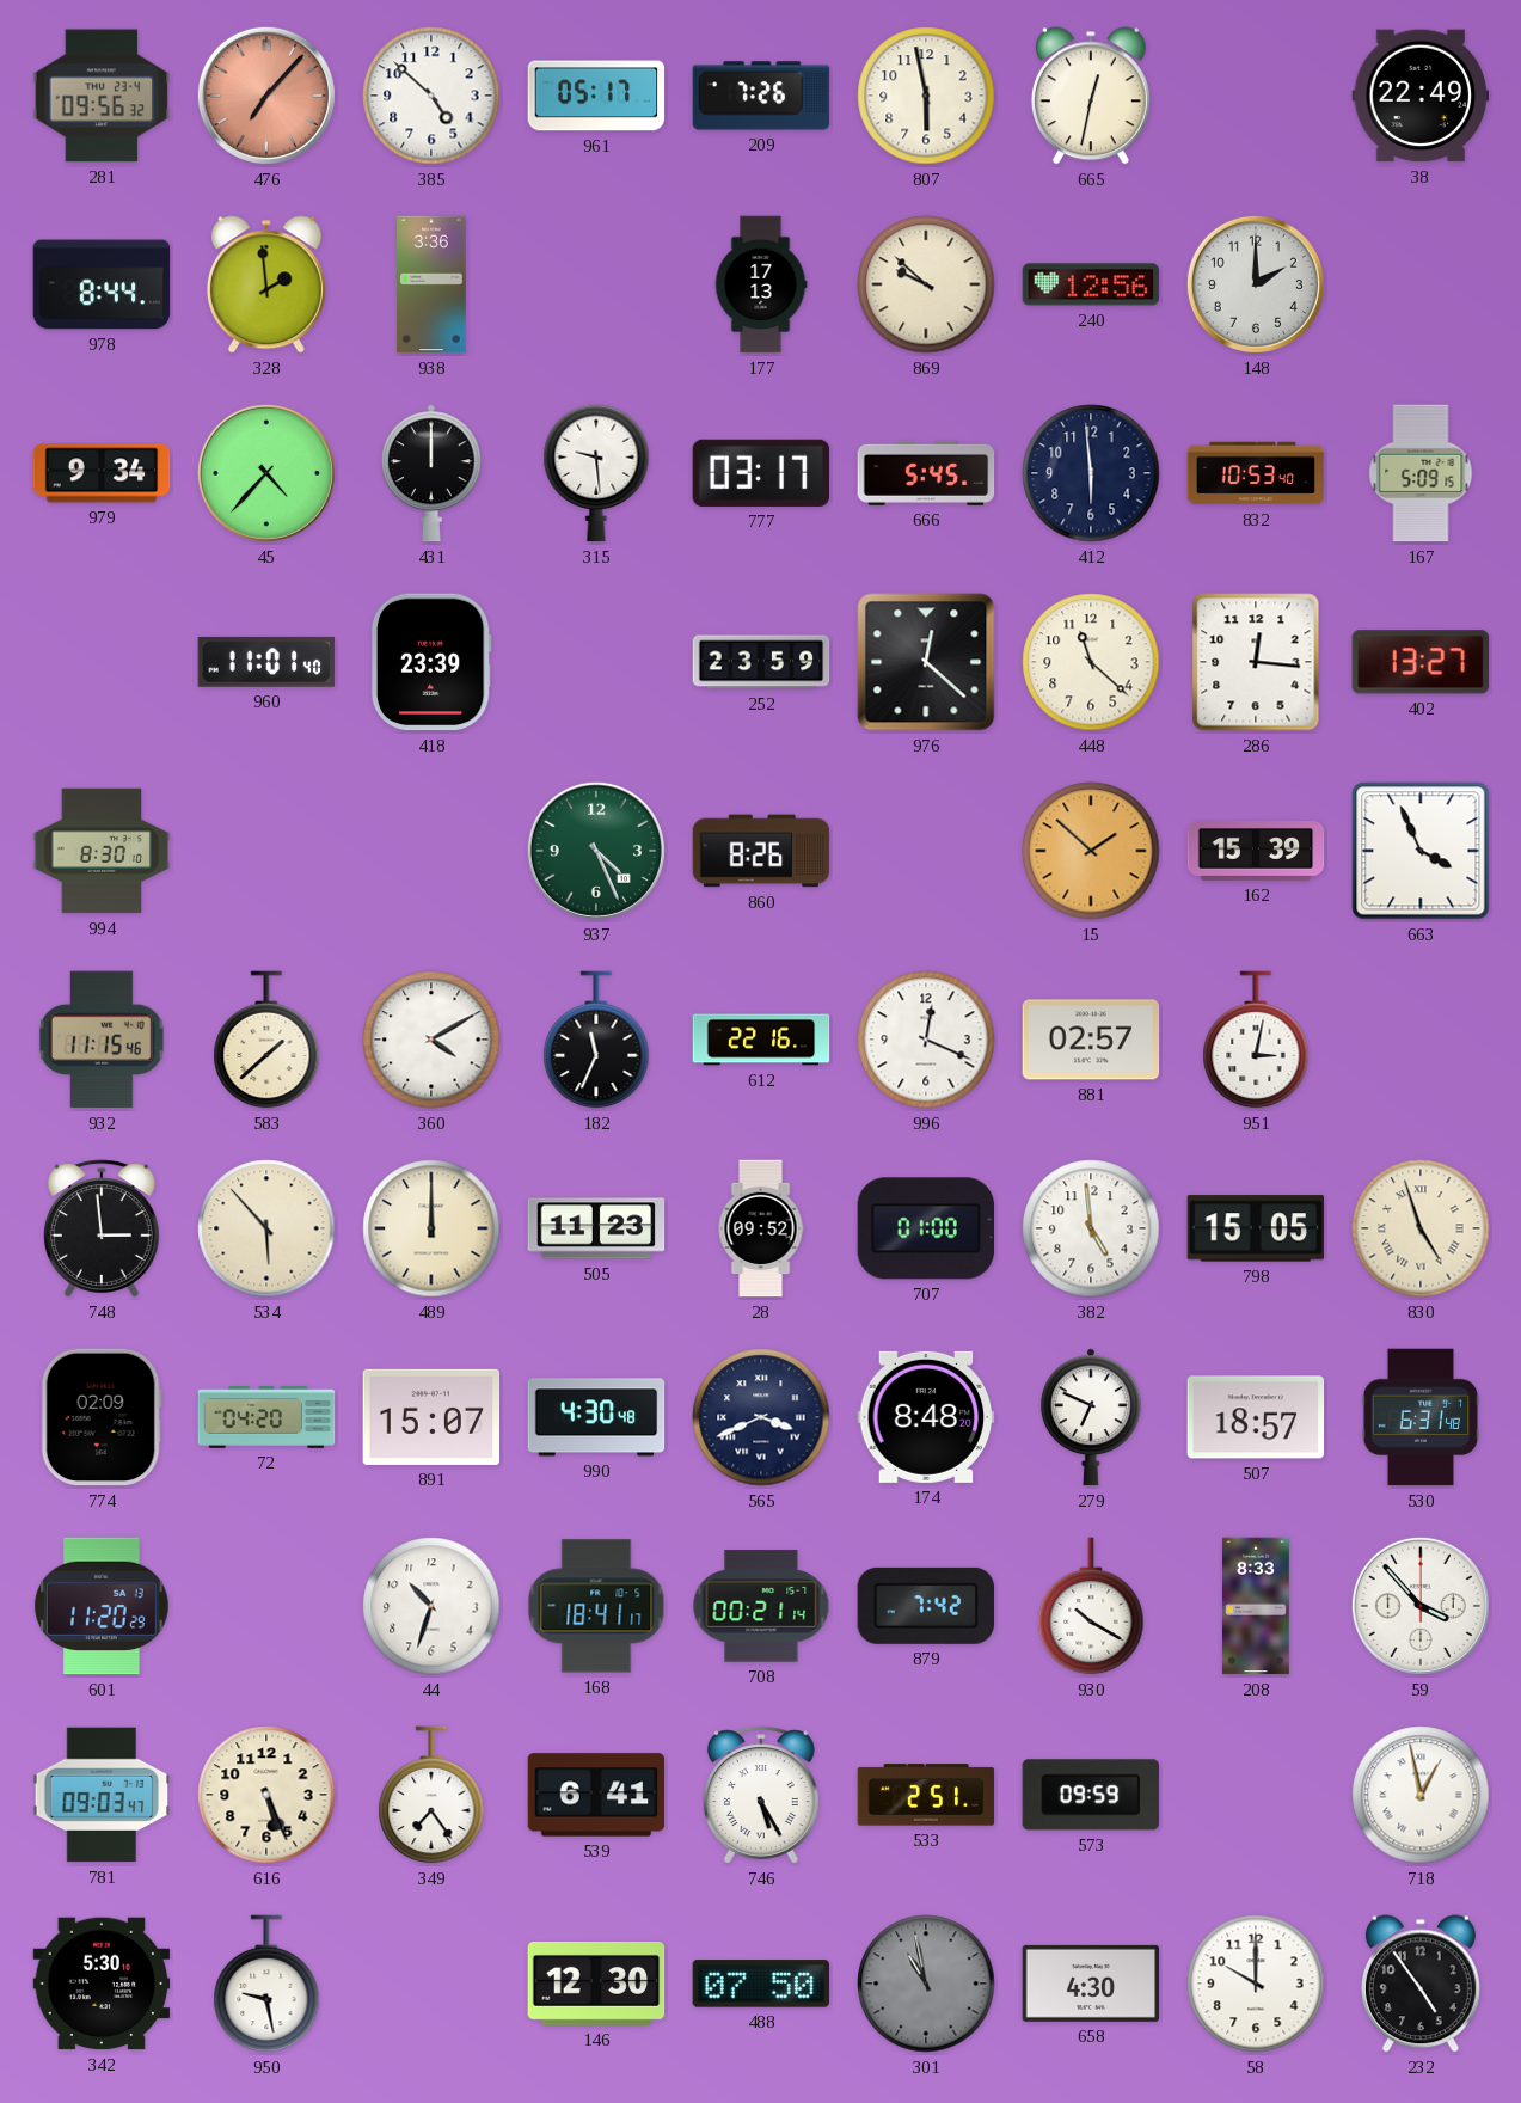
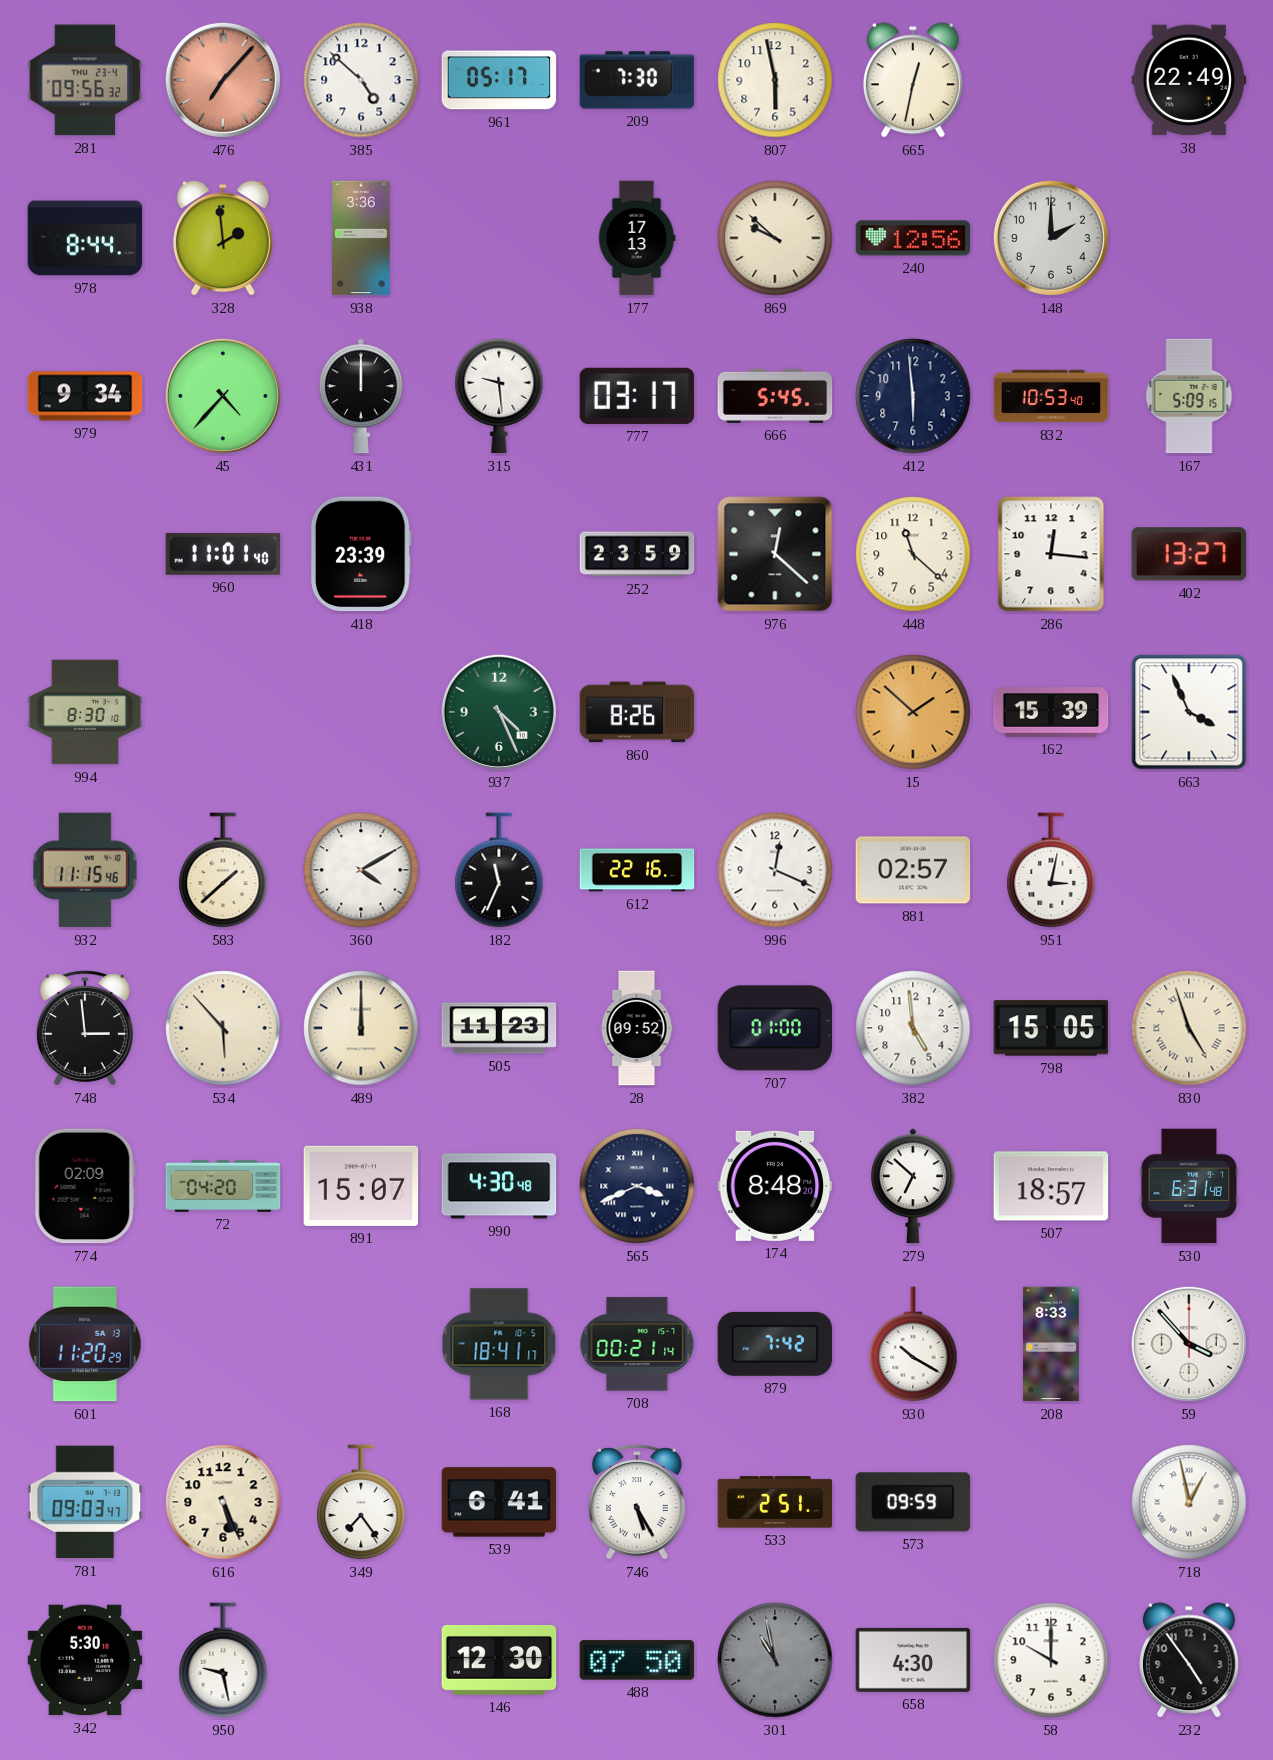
209: 7:26 -> 7:30
279: 6:49 -> 6:52
44: 10:33 -> none
